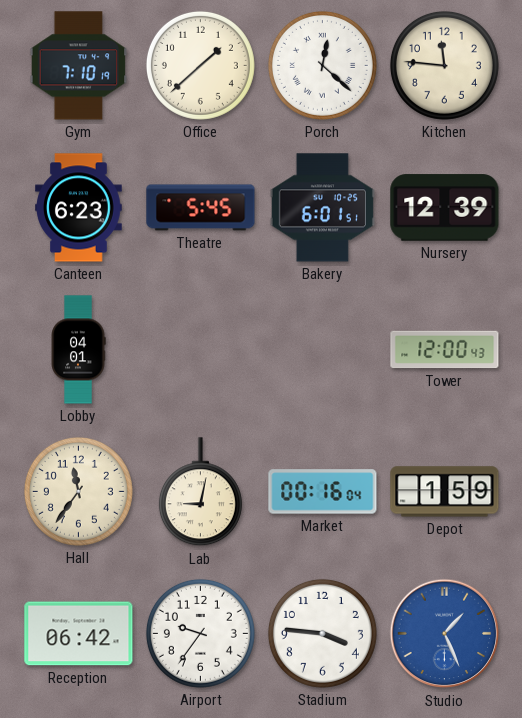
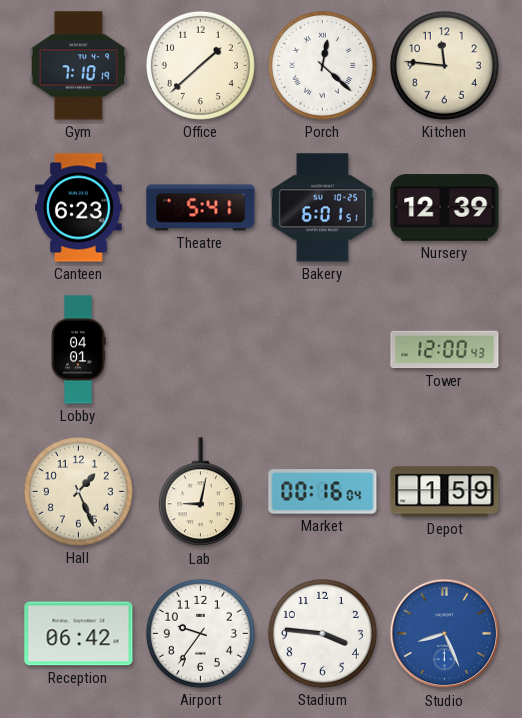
Theatre: 5:45 -> 5:41
Hall: 11:36 -> 1:26
Studio: 1:26 -> 8:26
